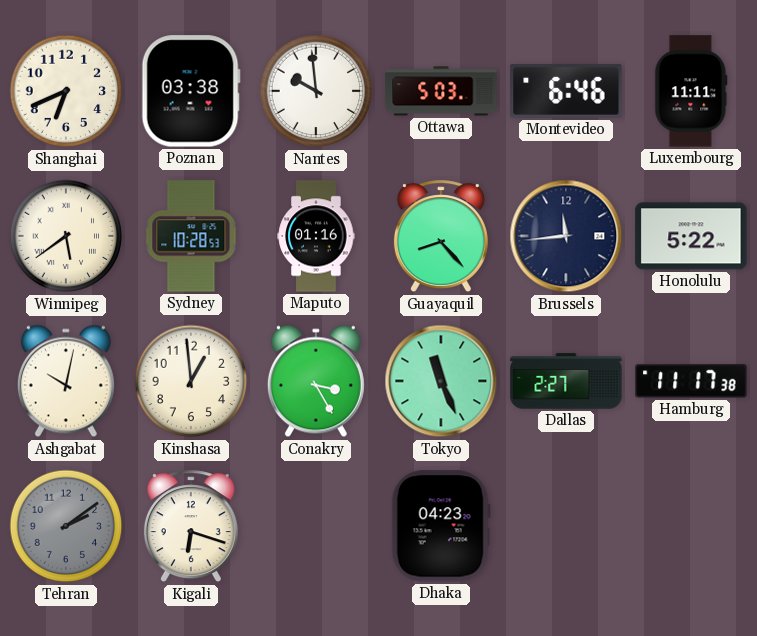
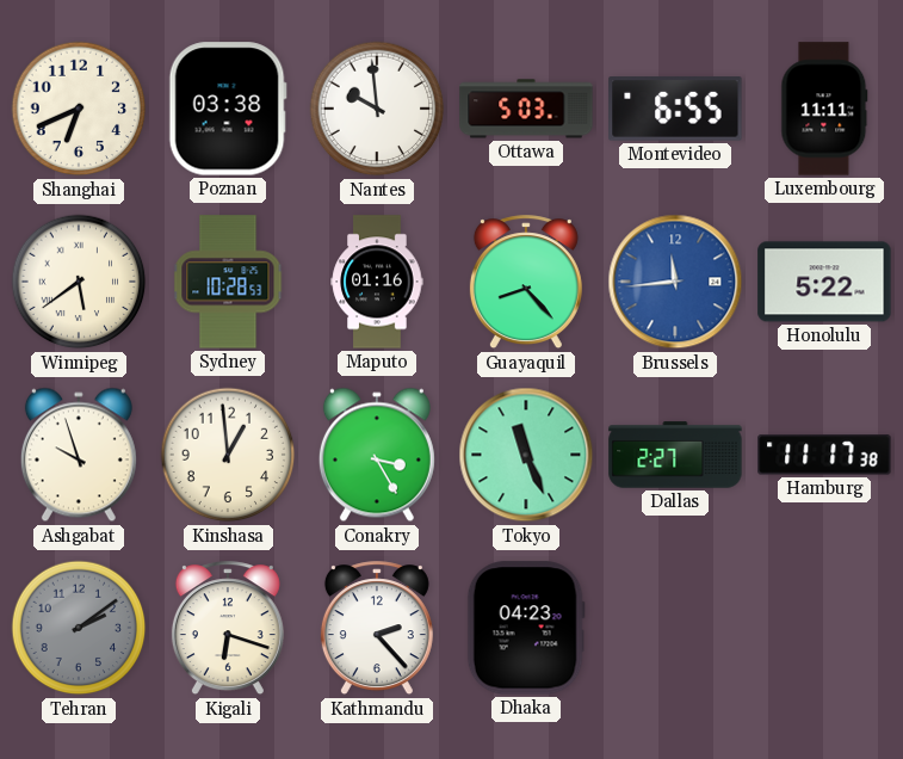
Montevideo: 6:46 -> 6:55
Brussels dial: navy -> blue
Ashgabat: 10:02 -> 9:57
Kathmandu: none -> 2:23
